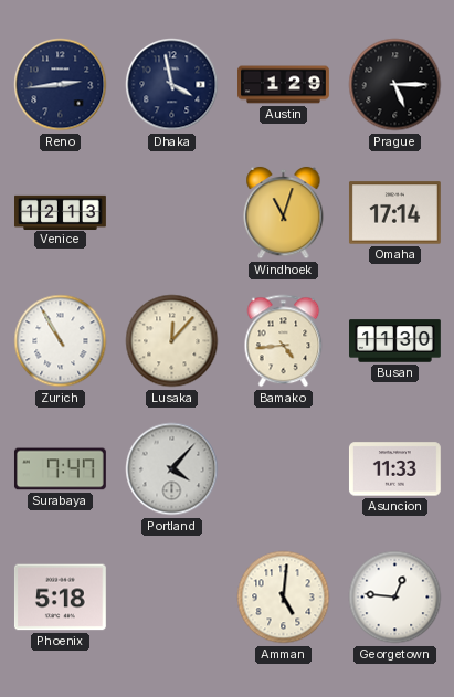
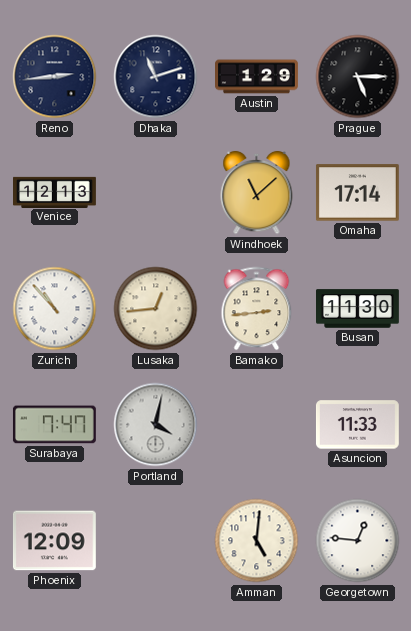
Dhaka: 3:58 -> 11:12
Windhoek: 11:03 -> 11:08
Zurich: 10:55 -> 10:53
Lusaka: 12:07 -> 12:44
Bamako: 4:44 -> 2:44
Portland: 4:07 -> 4:02
Phoenix: 5:18 -> 12:09
